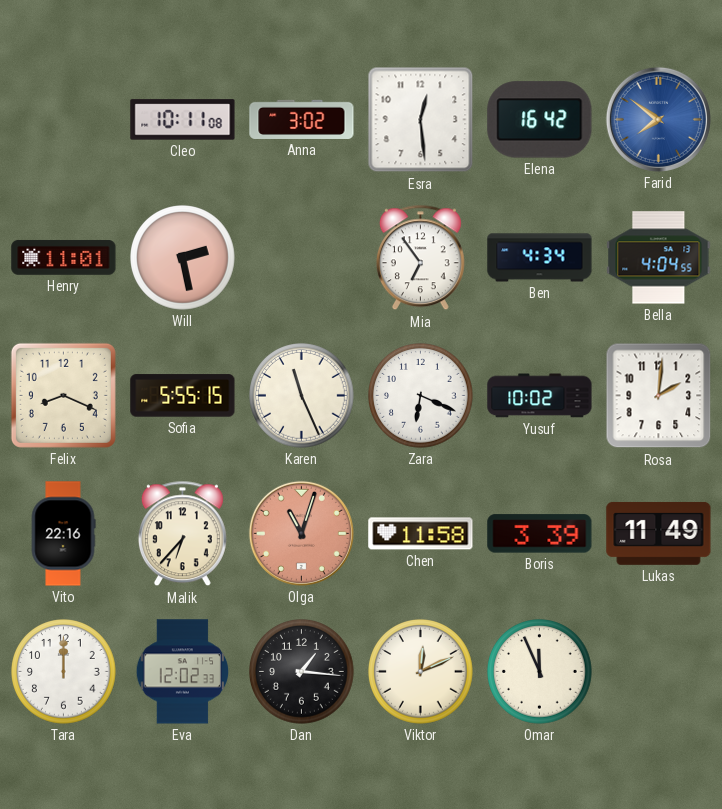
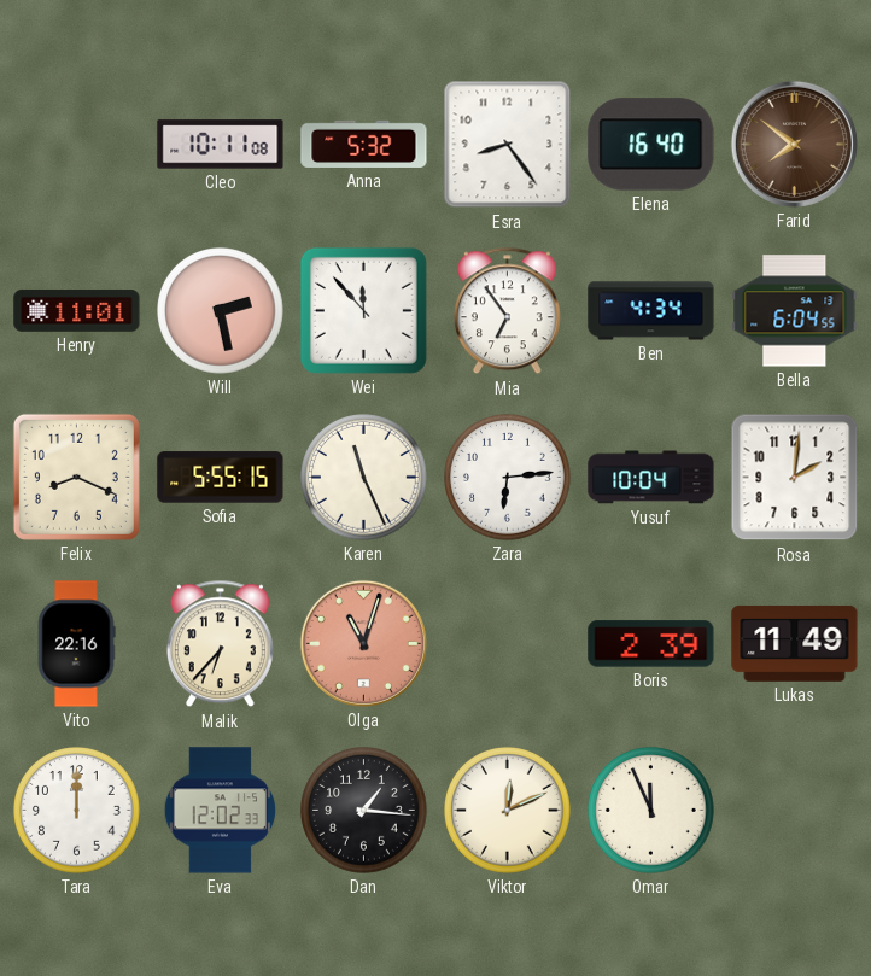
Anna: 3:02 -> 5:32
Esra: 12:29 -> 8:24
Elena: 16:42 -> 16:40
Farid dial: blue -> brown
Wei: none -> 11:53
Bella: 4:04 -> 6:04
Zara: 6:19 -> 6:14
Yusuf: 10:02 -> 10:04
Chen: 11:58 -> none
Boris: 3:39 -> 2:39
